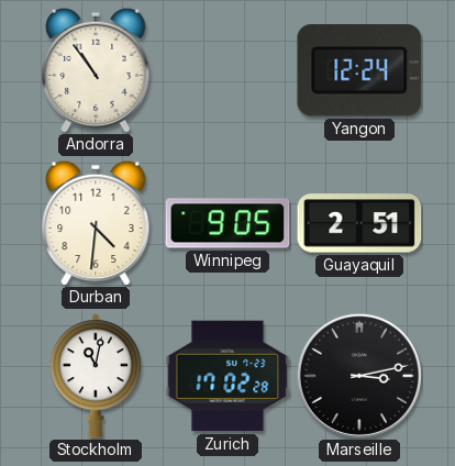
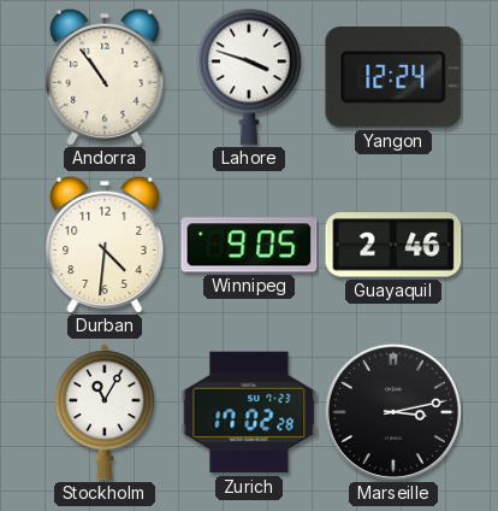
Lahore: none -> 3:48
Guayaquil: 2:51 -> 2:46
Stockholm: 11:02 -> 11:05
